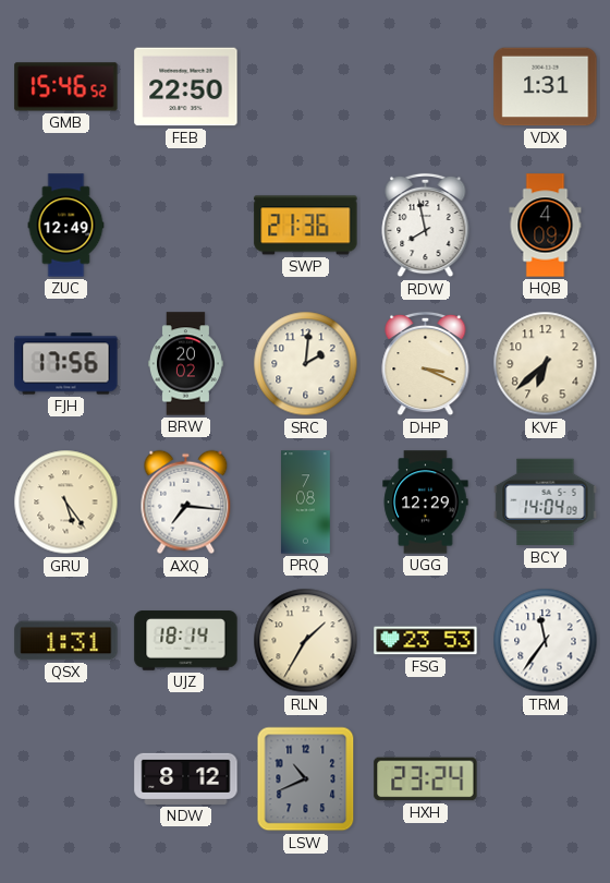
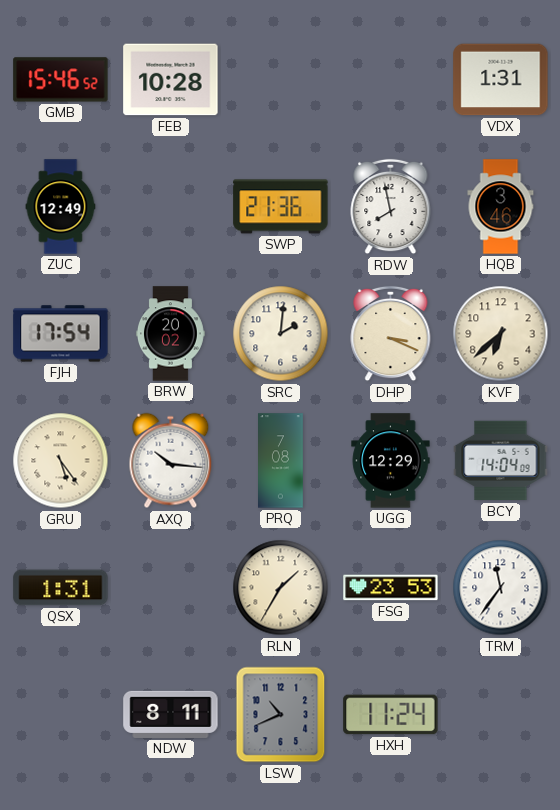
FEB: 22:50 -> 10:28
HQB: 4:09 -> 3:46
FJH: 17:56 -> 17:54
AXQ: 7:16 -> 10:16
UJZ: 18:14 -> none
NDW: 8:12 -> 8:11
HXH: 23:24 -> 11:24
